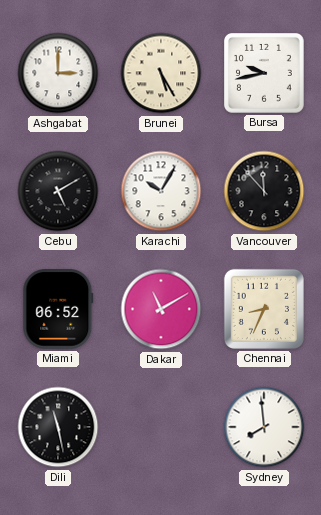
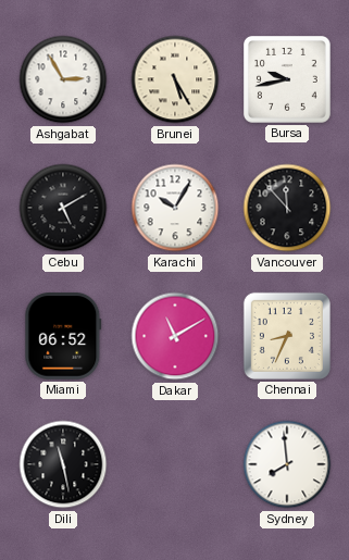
Ashgabat: 3:00 -> 2:55
